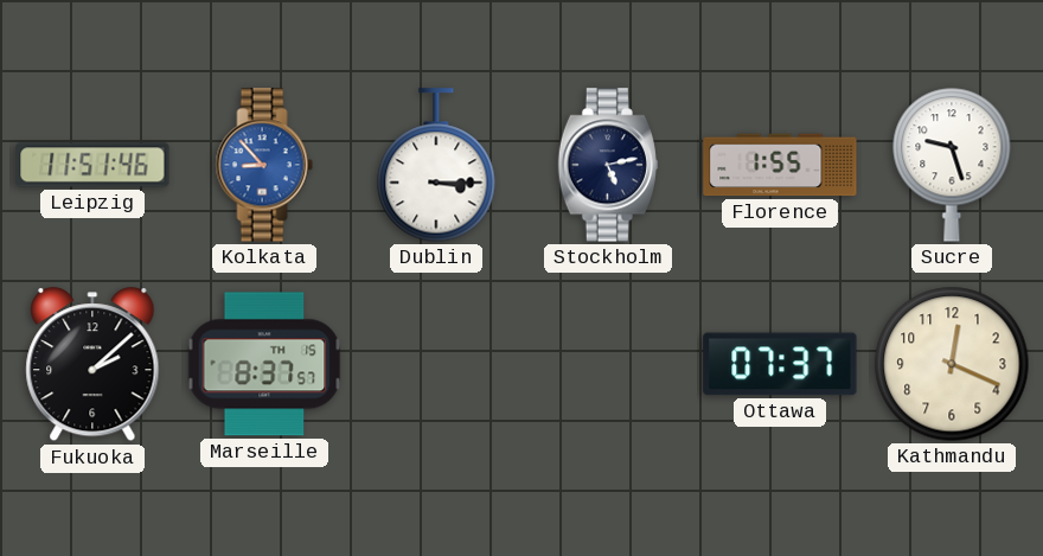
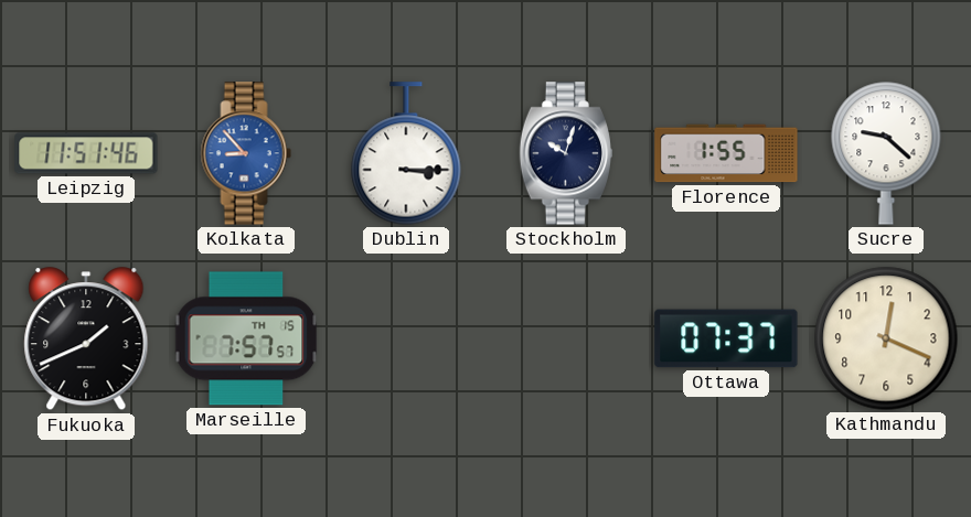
Stockholm: 5:13 -> 10:03
Sucre: 9:27 -> 9:22
Fukuoka: 2:08 -> 1:41
Marseille: 8:37 -> 7:57
